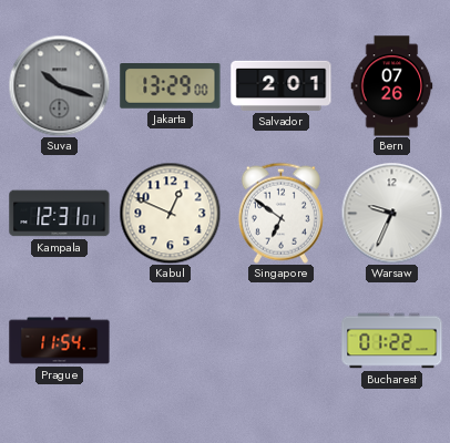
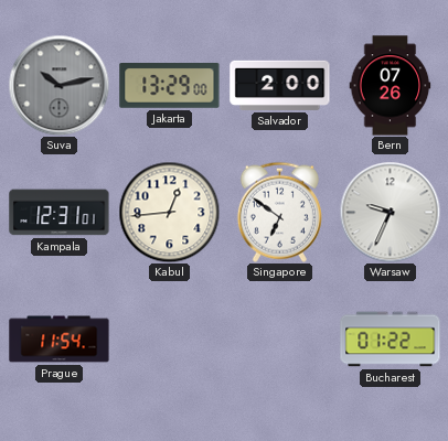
Suva: 10:18 -> 10:13
Salvador: 2:01 -> 2:00
Kabul: 12:49 -> 12:44
